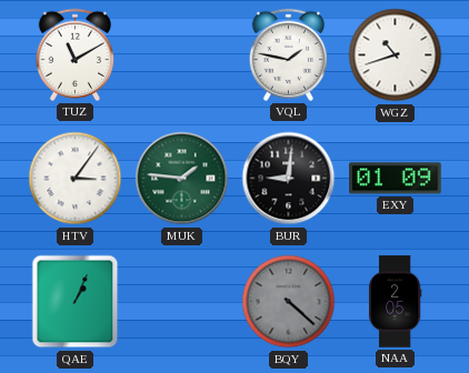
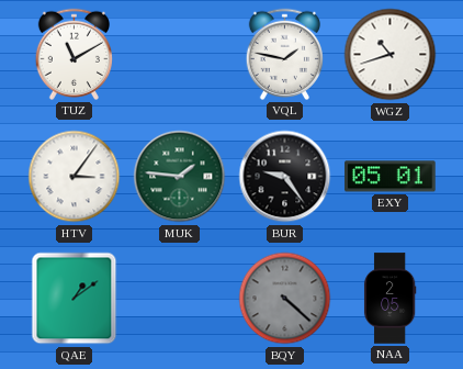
BUR: 9:01 -> 9:24
EXY: 01:09 -> 05:01
QAE: 1:04 -> 1:09
